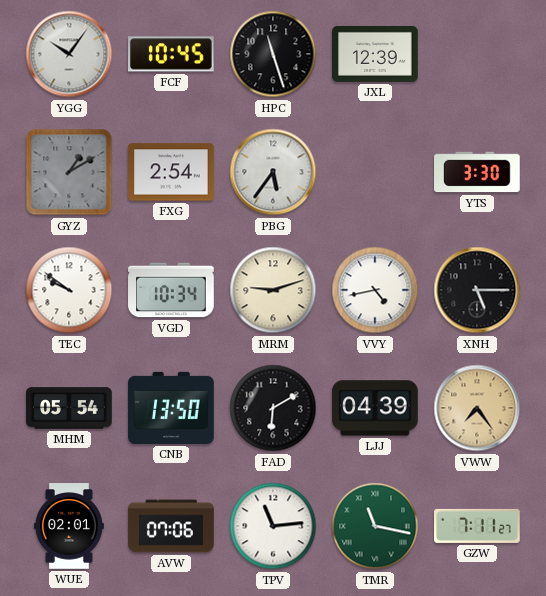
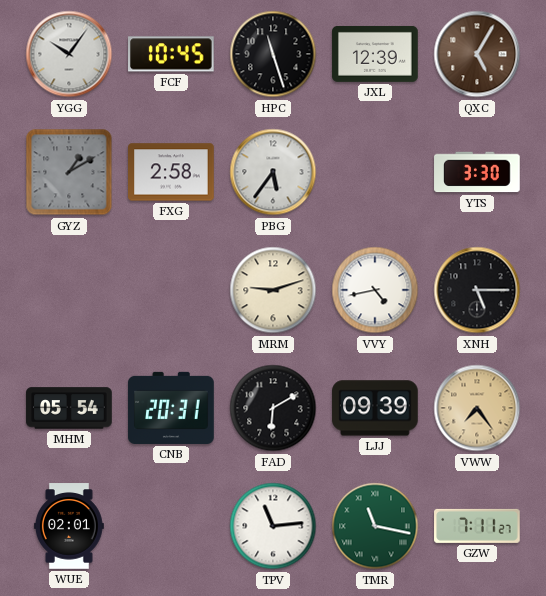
QXC: none -> 5:05
FXG: 2:54 -> 2:58
TEC: 9:51 -> none
VGD: 10:34 -> none
CNB: 13:50 -> 20:31
LJJ: 04:39 -> 09:39
AVW: 07:06 -> none
